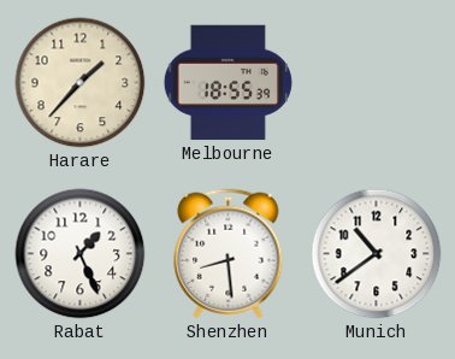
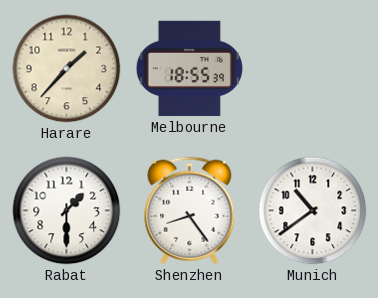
Rabat: 1:26 -> 1:30
Shenzhen: 8:29 -> 8:24
